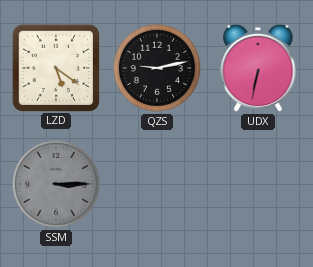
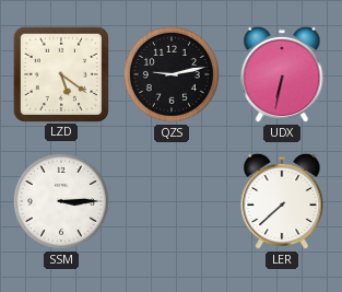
SSM dial: grey -> white
LER: none -> 7:38
